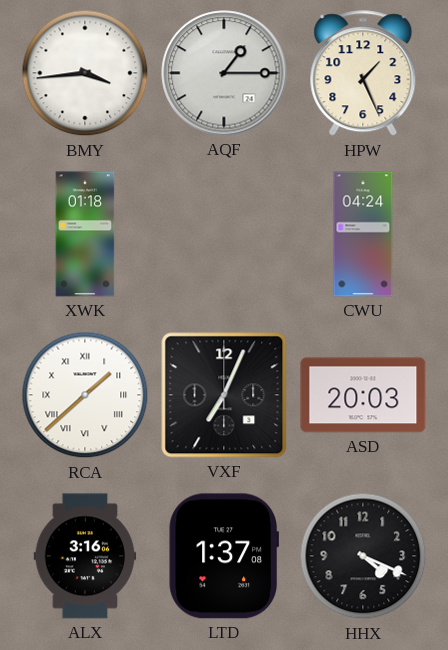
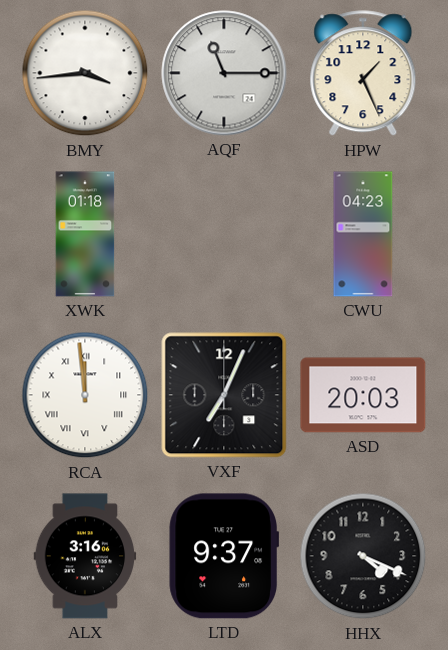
AQF: 1:15 -> 11:15
CWU: 04:24 -> 04:23
RCA: 1:38 -> 11:59
LTD: 1:37 -> 9:37
